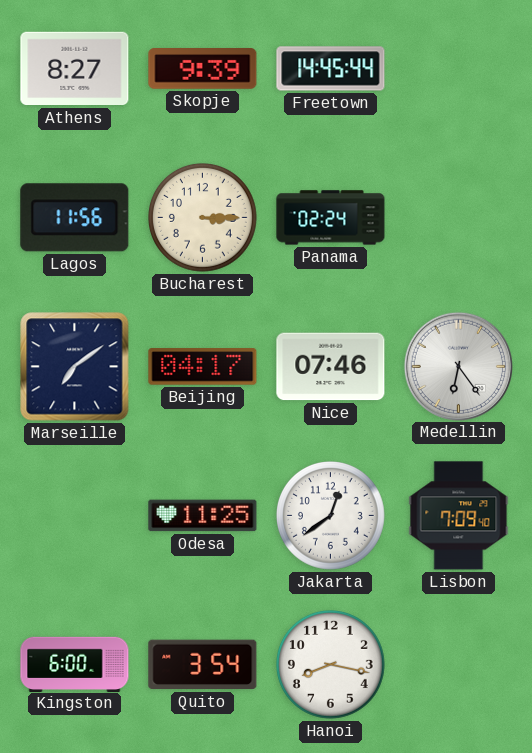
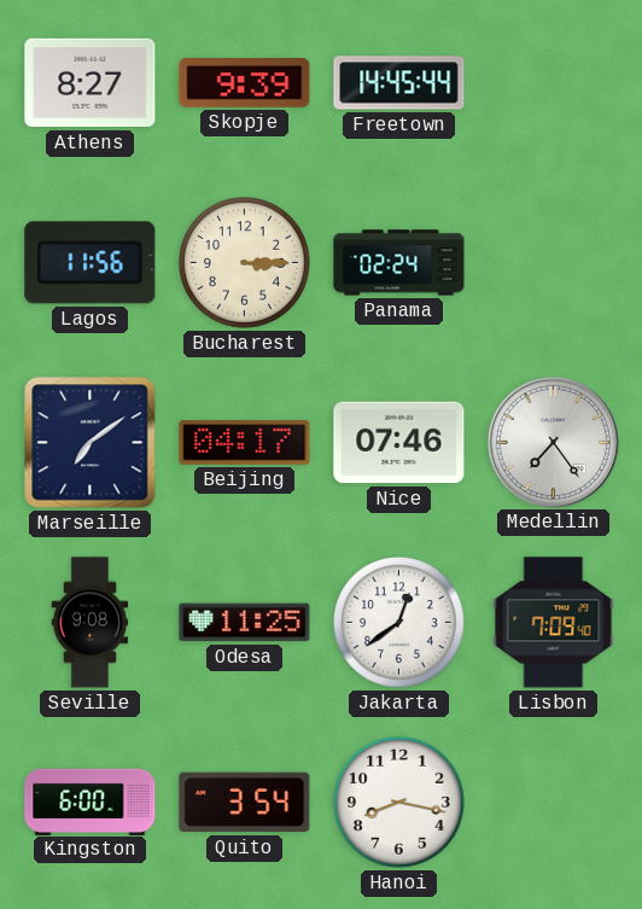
Medellin: 6:24 -> 7:24
Seville: none -> 9:08
